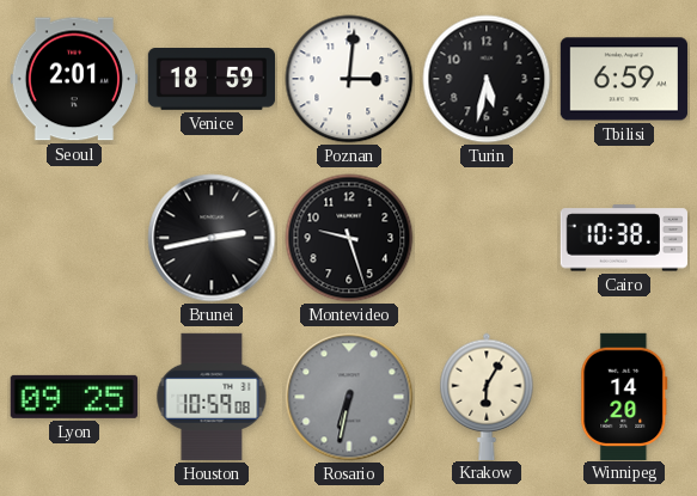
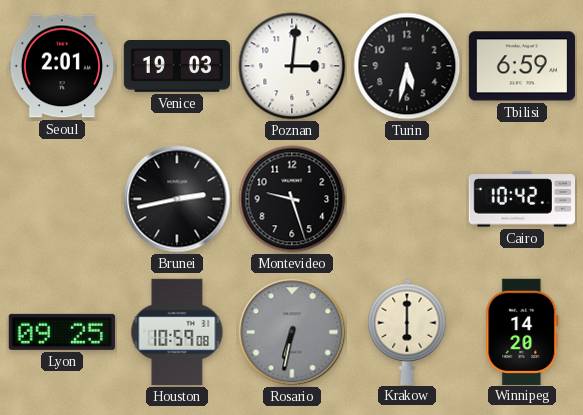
Venice: 18:59 -> 19:03
Cairo: 10:38 -> 10:42
Krakow: 6:05 -> 6:00
